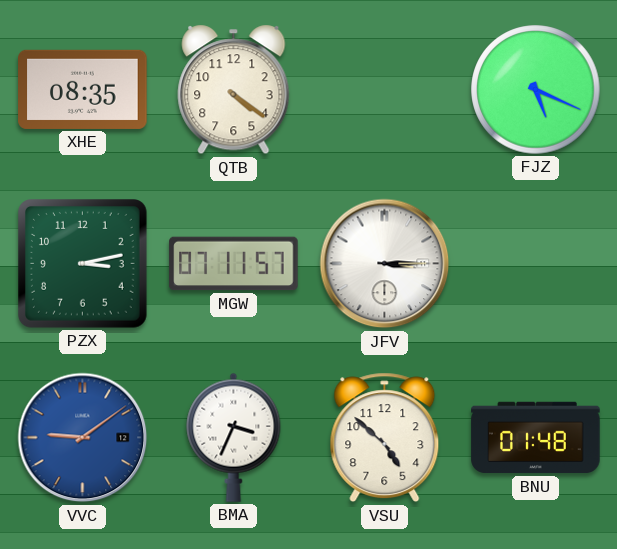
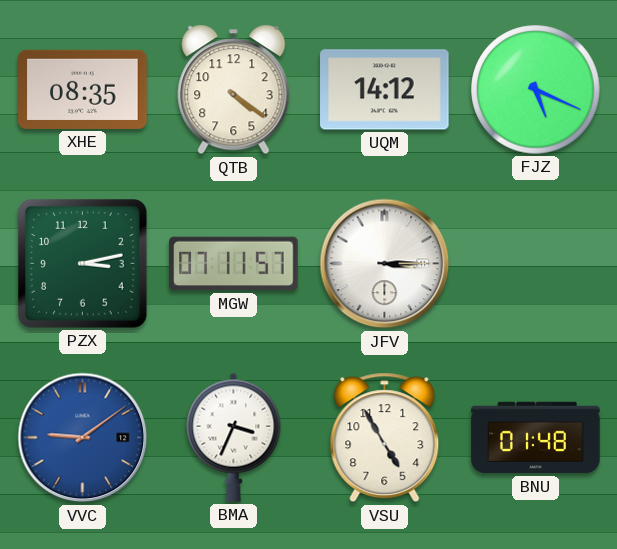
UQM: none -> 14:12
VSU: 4:52 -> 4:55
